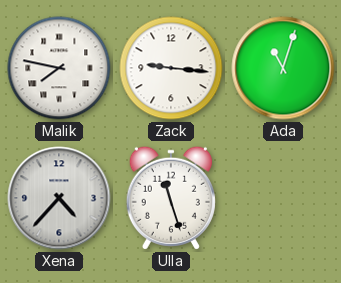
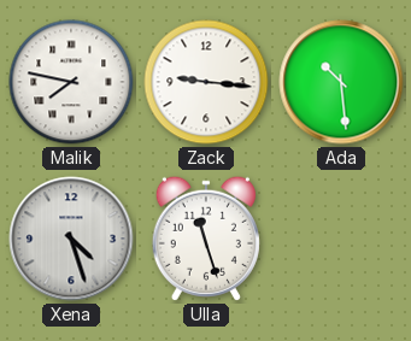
Ada: 11:03 -> 10:29
Xena: 4:37 -> 4:27
